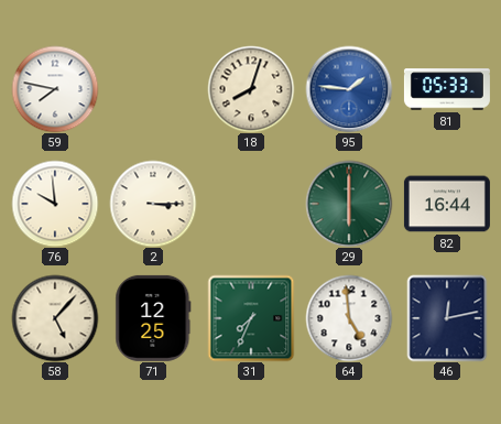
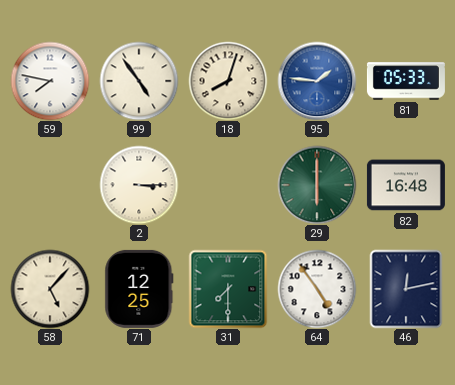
99: none -> 4:54
76: 9:59 -> none
82: 16:44 -> 16:48
31: 7:34 -> 7:30
64: 4:59 -> 4:54
